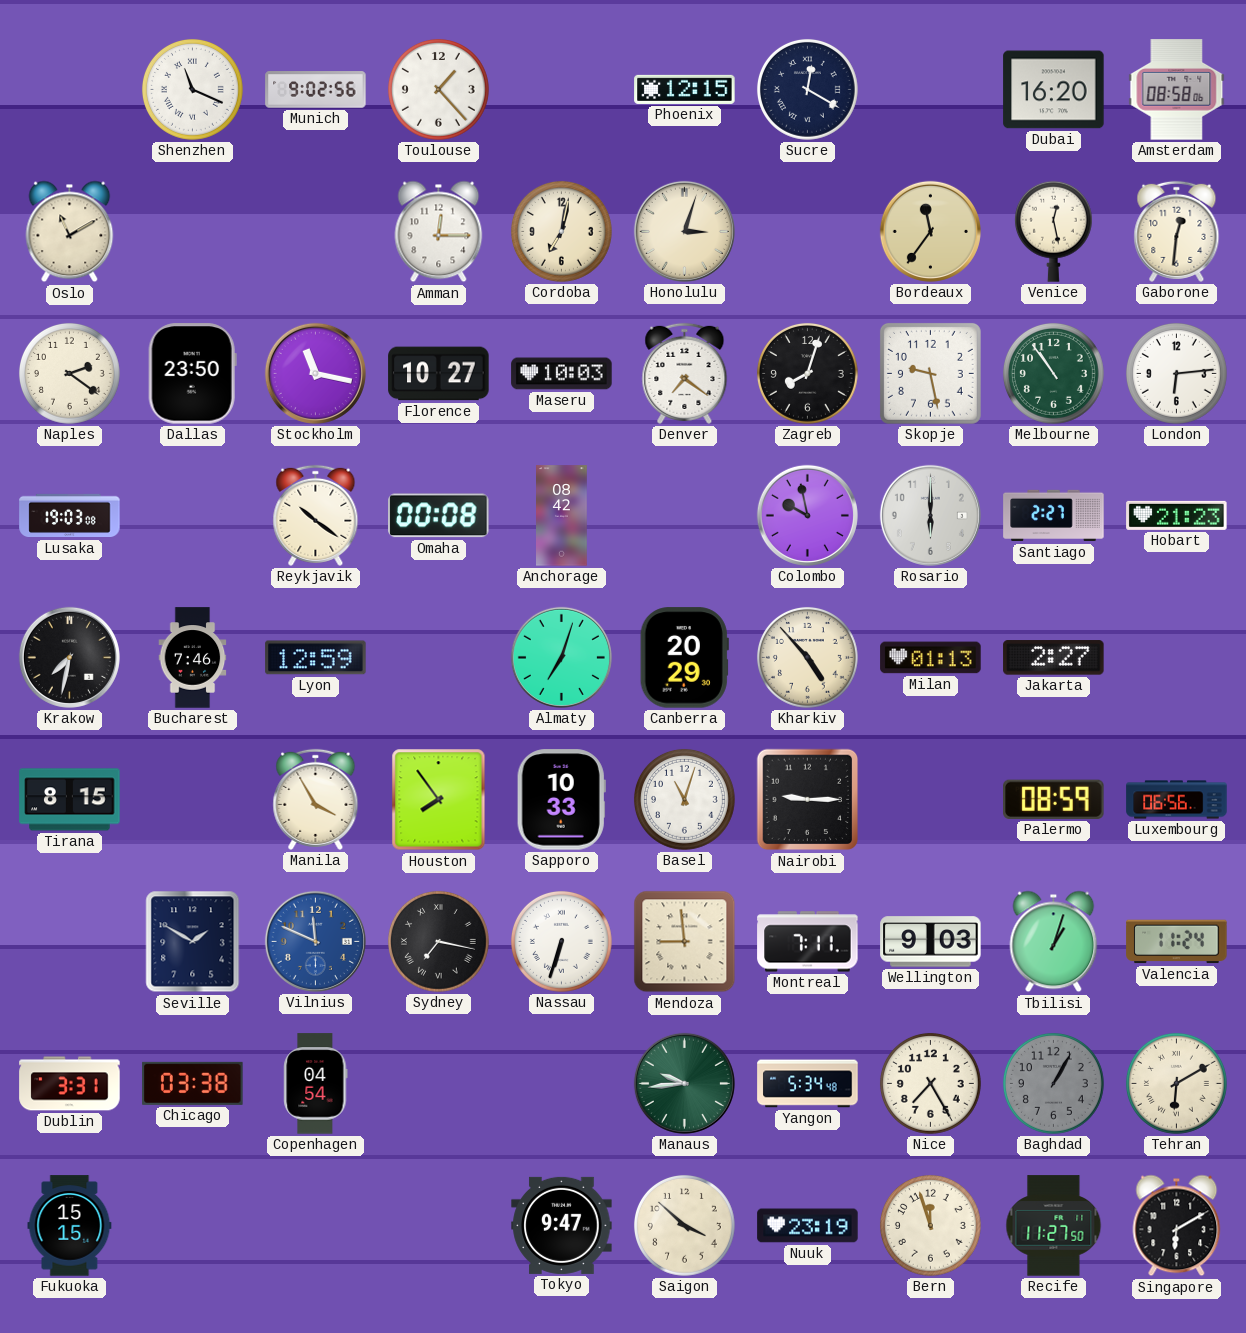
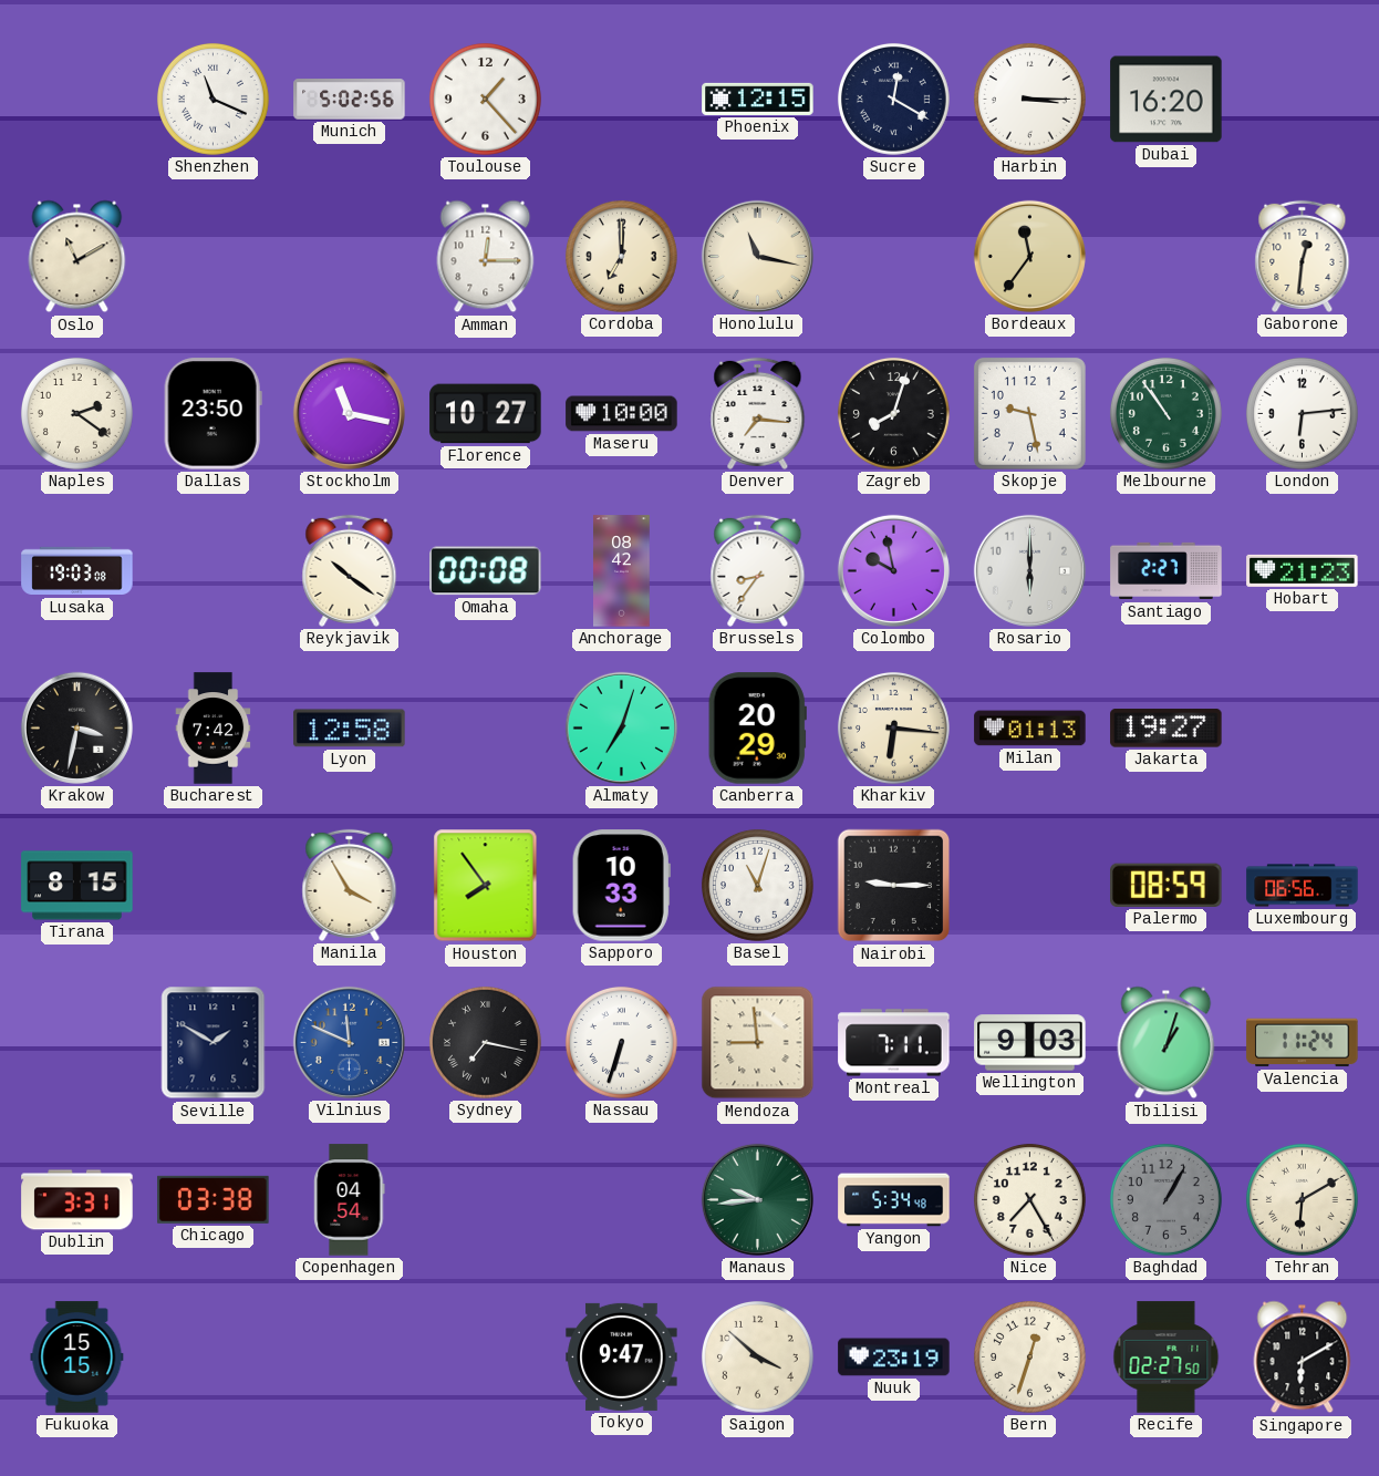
Munich: 9:02 -> 5:02
Harbin: none -> 3:15
Amsterdam: 08:58 -> none
Cordoba: 7:02 -> 7:00
Honolulu: 3:03 -> 11:17
Venice: 12:28 -> none
Maseru: 10:03 -> 10:00
Denver: 7:21 -> 7:16
Brussels: none -> 8:36
Krakow: 7:32 -> 3:32
Bucharest: 7:46 -> 7:42
Lyon: 12:59 -> 12:58
Kharkiv: 4:53 -> 6:16
Jakarta: 2:27 -> 19:27
Bern: 11:57 -> 12:33
Recife: 11:27 -> 02:27
